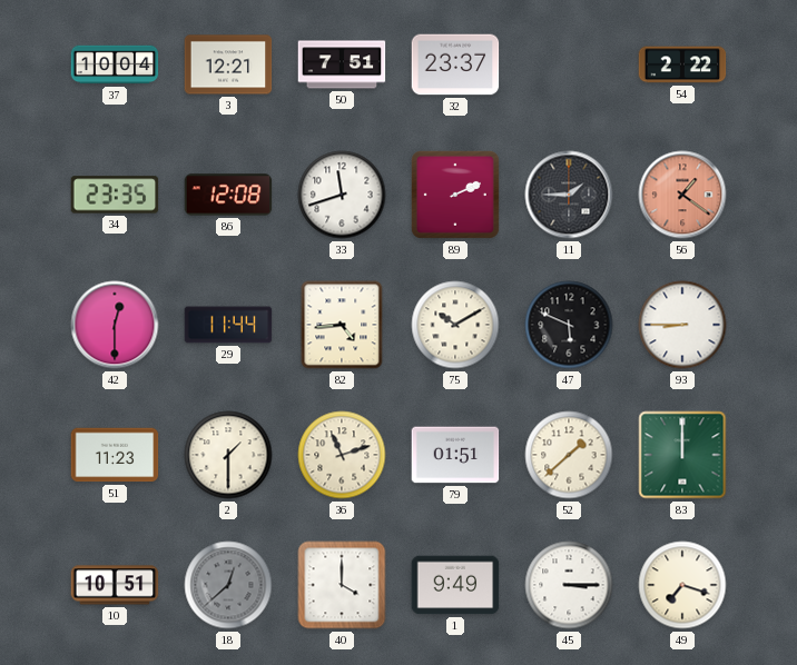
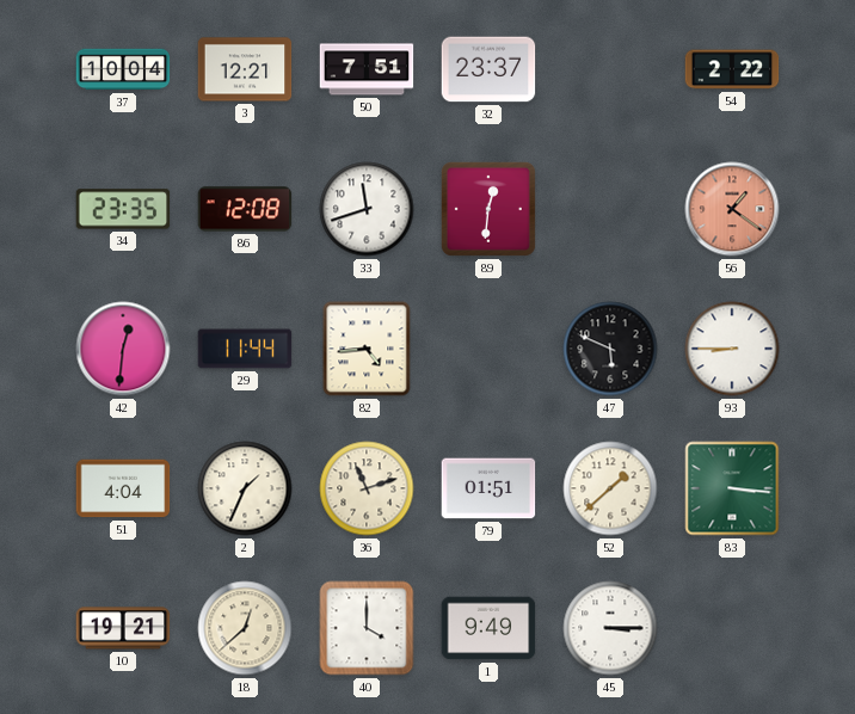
89: 2:11 -> 12:31
11: 1:45 -> none
42: 12:30 -> 12:31
75: 10:10 -> none
51: 11:23 -> 4:04
2: 1:30 -> 1:34
83: 12:00 -> 3:16
10: 10:51 -> 19:21
18 dial: grey -> cream
49: 7:18 -> none
